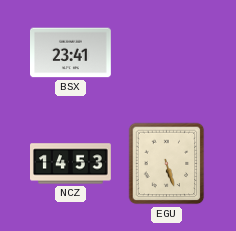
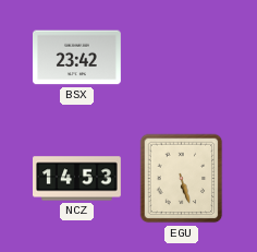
BSX: 23:41 -> 23:42
